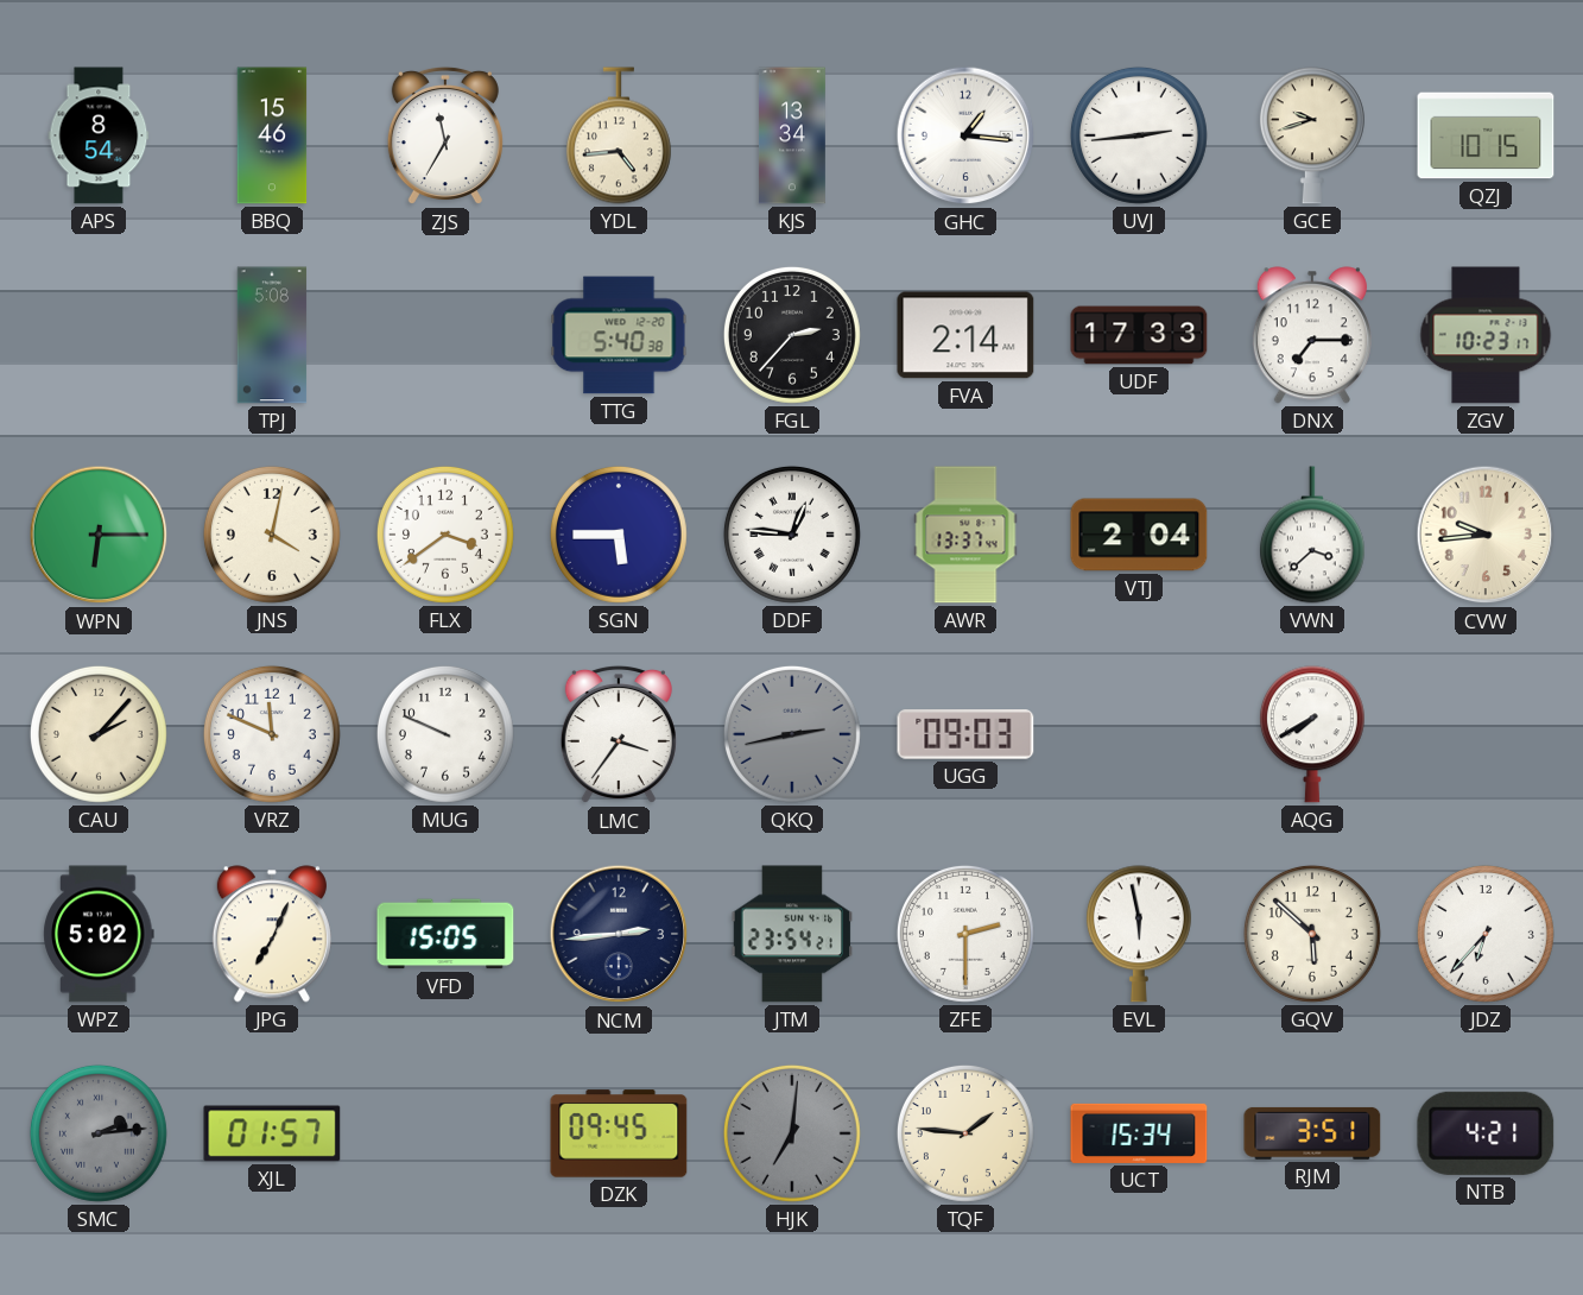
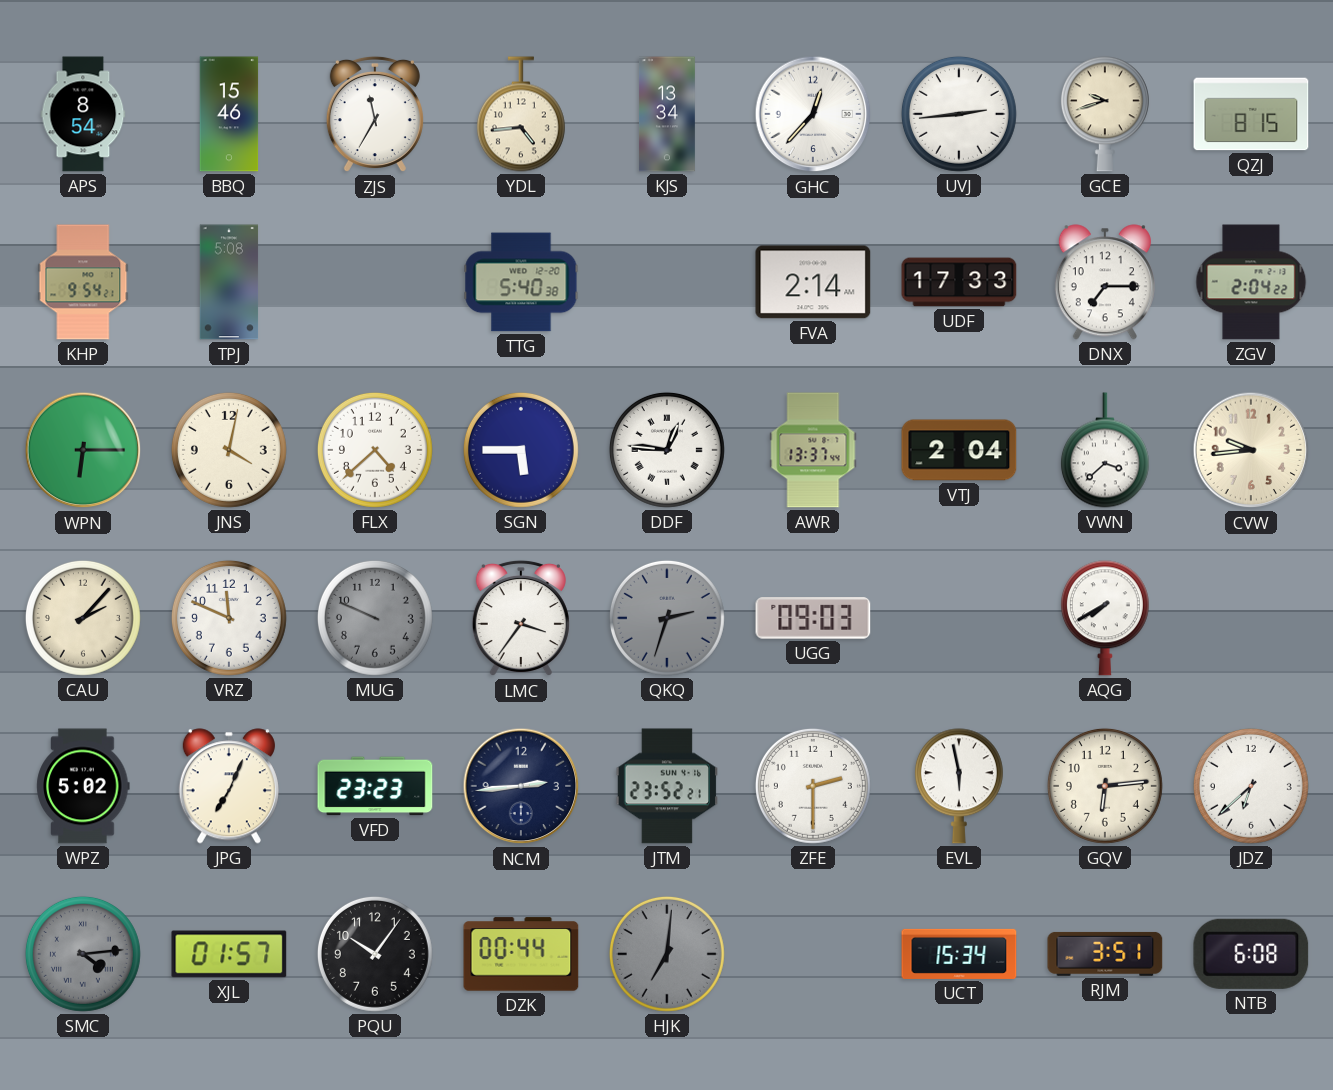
GHC: 1:16 -> 12:37
QZJ: 10:15 -> 8:15
KHP: none -> 9:54
FGL: 2:37 -> none
ZGV: 10:23 -> 2:04
FLX: 3:39 -> 4:38
MUG dial: white -> grey
QKQ: 2:43 -> 2:33
VFD: 15:05 -> 23:23
JTM: 23:54 -> 23:52
GQV: 5:52 -> 6:14
JDZ: 6:37 -> 6:38
SMC: 2:14 -> 4:14
PQU: none -> 10:06
DZK: 09:45 -> 00:44
TQF: 1:46 -> none
NTB: 4:21 -> 6:08
